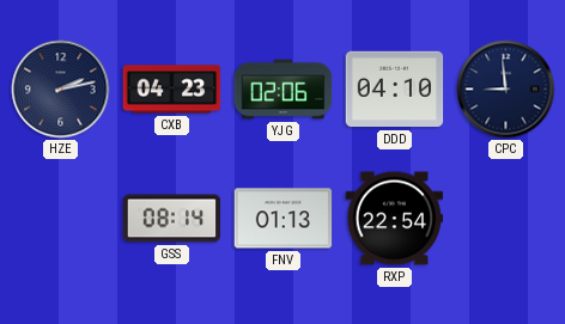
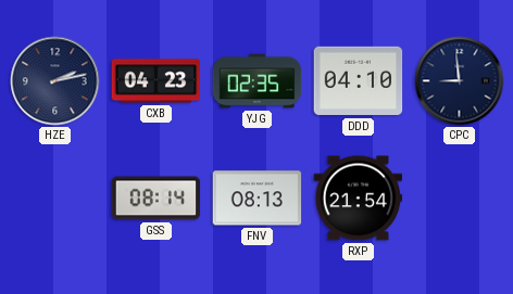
YJG: 02:06 -> 02:35
FNV: 01:13 -> 08:13
RXP: 22:54 -> 21:54
